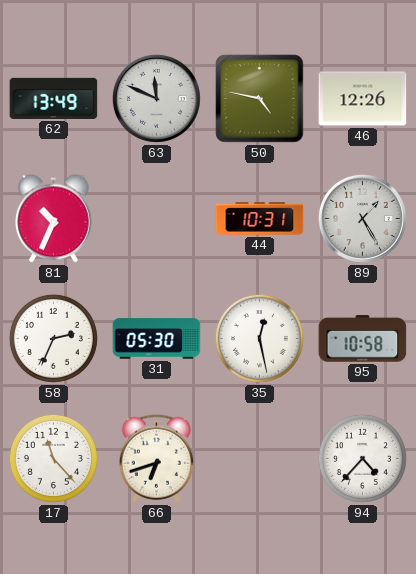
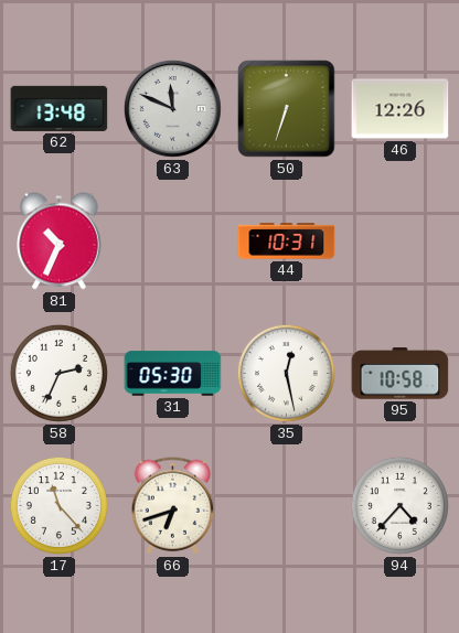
62: 13:49 -> 13:48
50: 4:47 -> 6:33
89: 1:25 -> none
